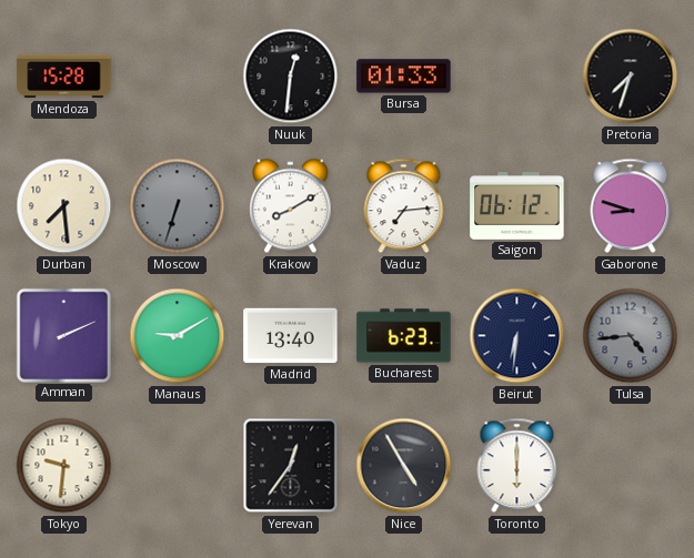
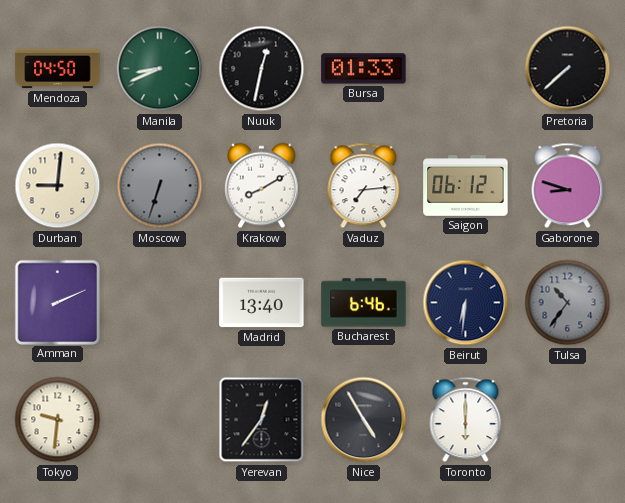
Mendoza: 15:28 -> 04:50
Manila: none -> 8:41
Nuuk: 12:31 -> 12:32
Pretoria: 7:33 -> 7:38
Durban: 7:29 -> 9:01
Manaus: 9:10 -> none
Bucharest: 6:23 -> 6:46
Tulsa: 4:44 -> 10:36
